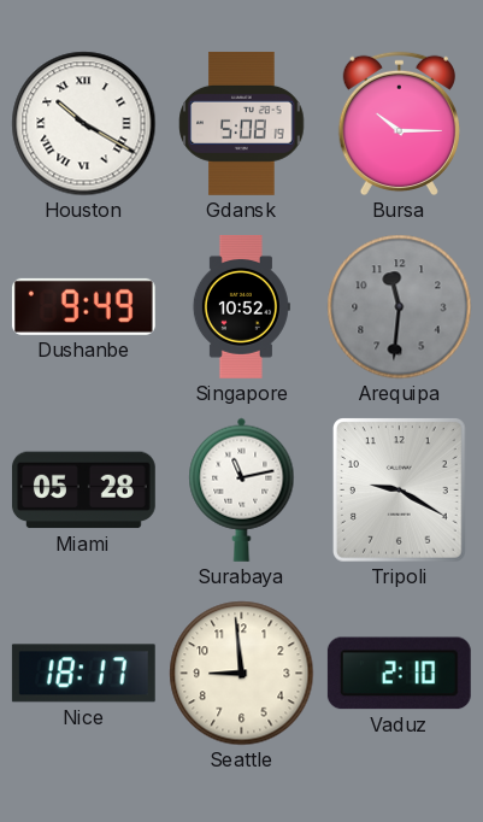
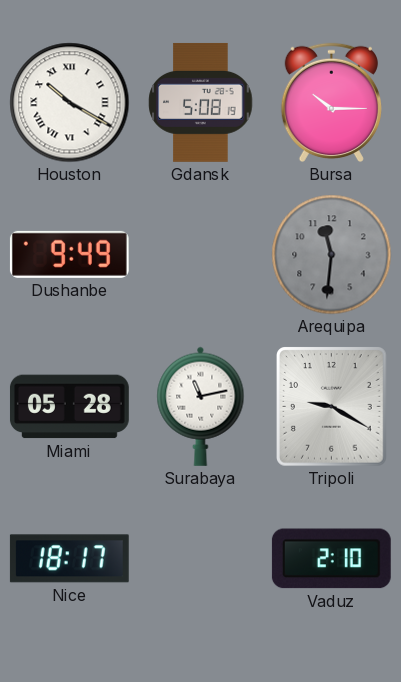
Singapore: 10:52 -> none
Seattle: 8:59 -> none
